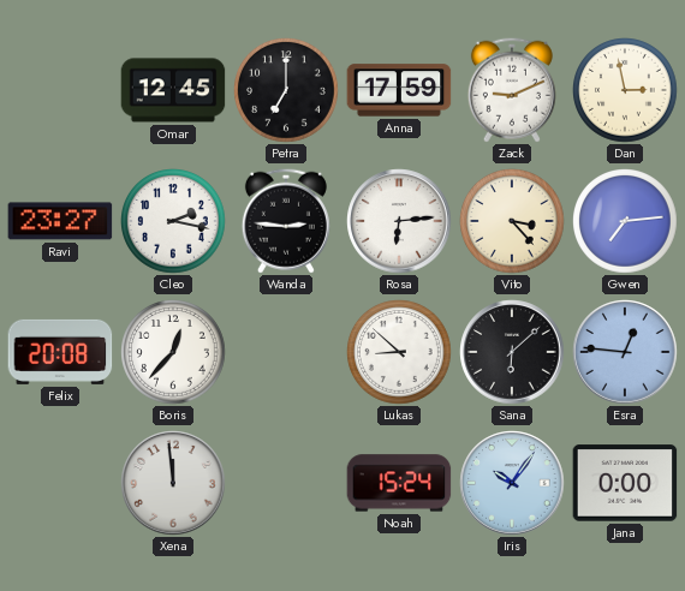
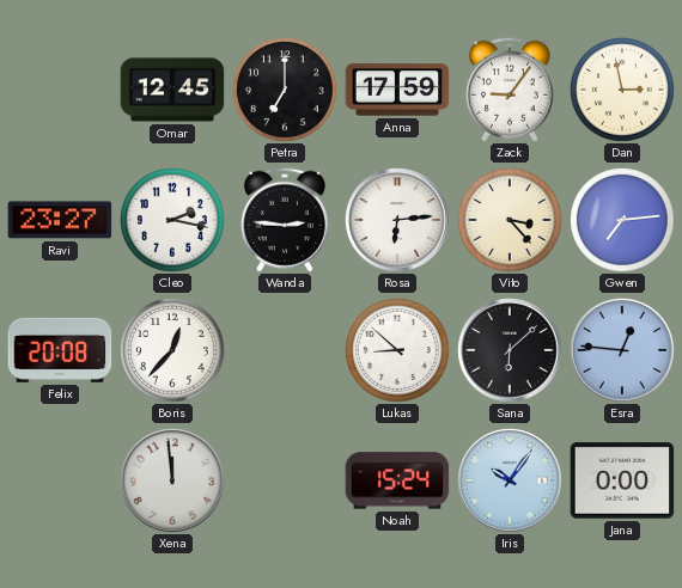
Zack: 9:11 -> 9:06
